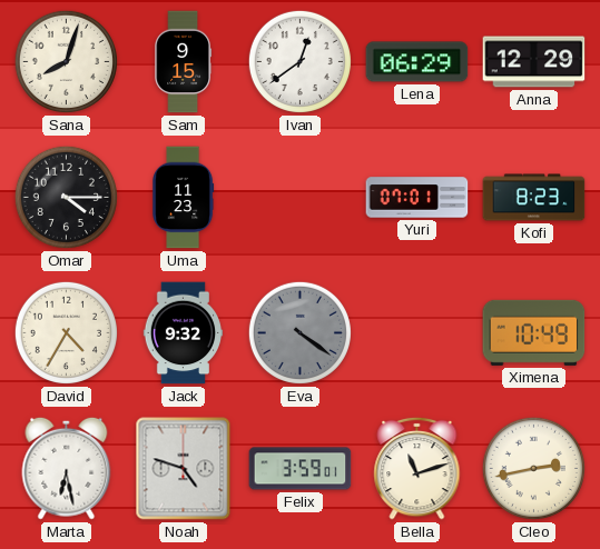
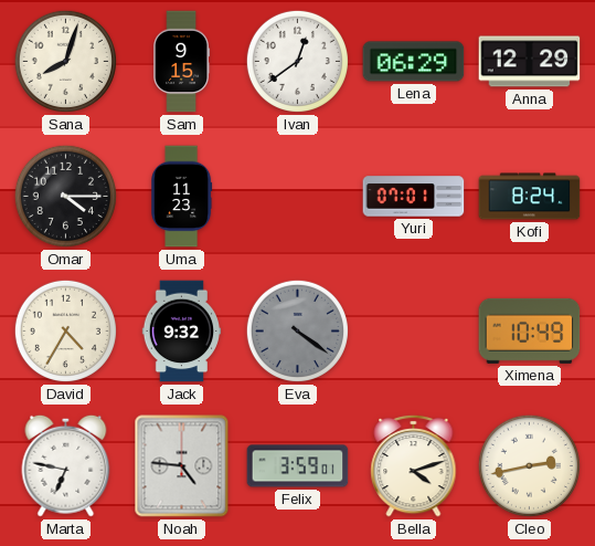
Kofi: 8:23 -> 8:24
Marta: 6:28 -> 6:47
Noah: 4:48 -> 4:46
Bella: 11:12 -> 4:12
